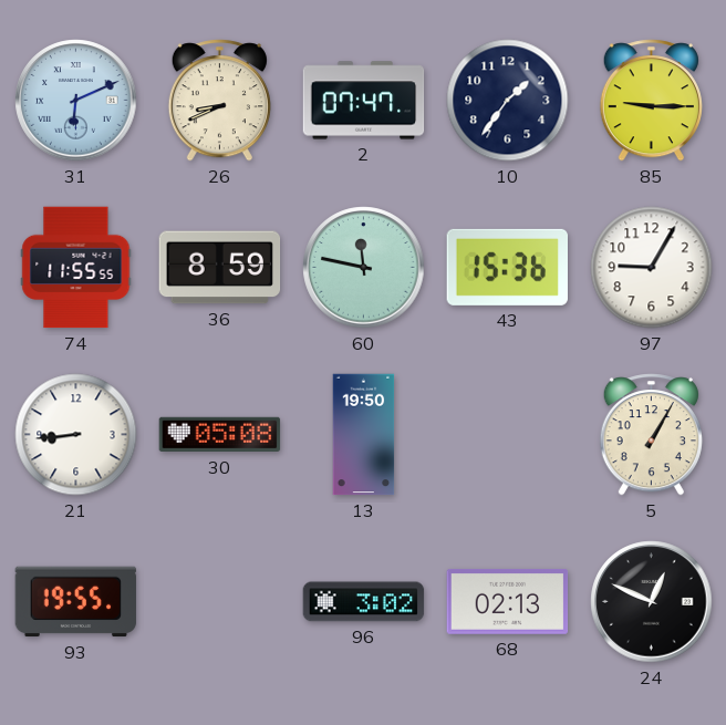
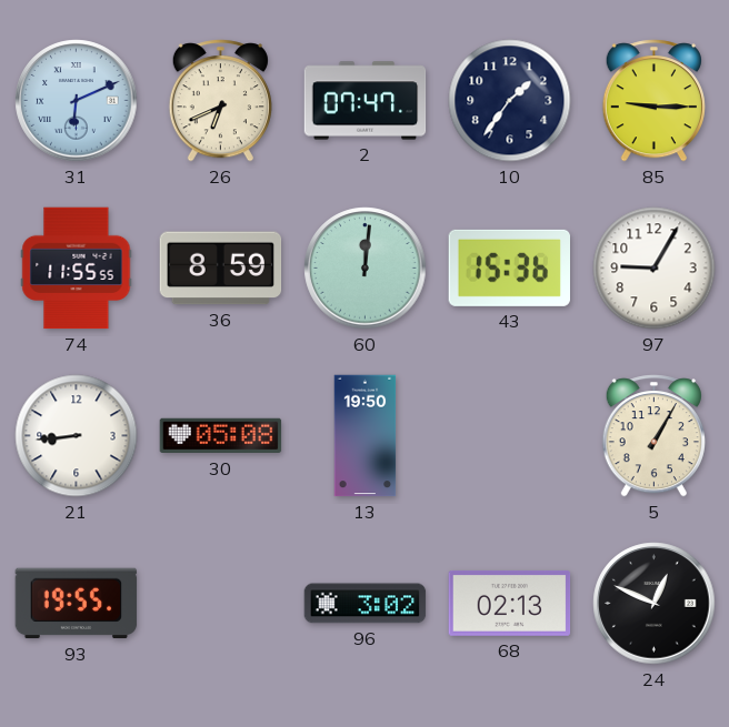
26: 8:41 -> 6:41
60: 11:47 -> 12:01
